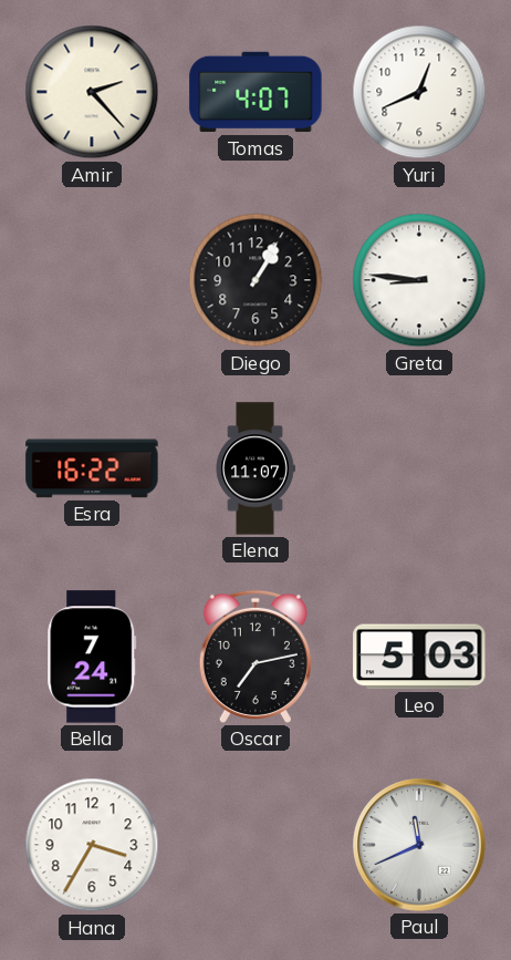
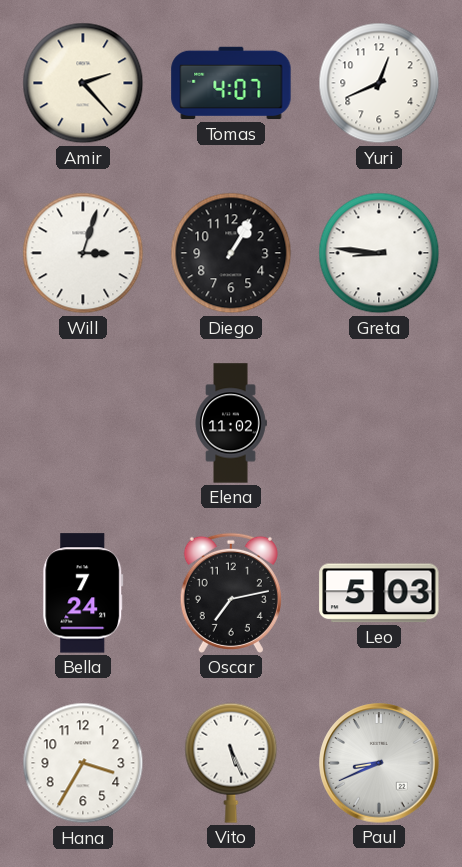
Will: none -> 3:03
Esra: 16:22 -> none
Elena: 11:07 -> 11:02
Vito: none -> 5:26
Paul: 11:41 -> 8:41
